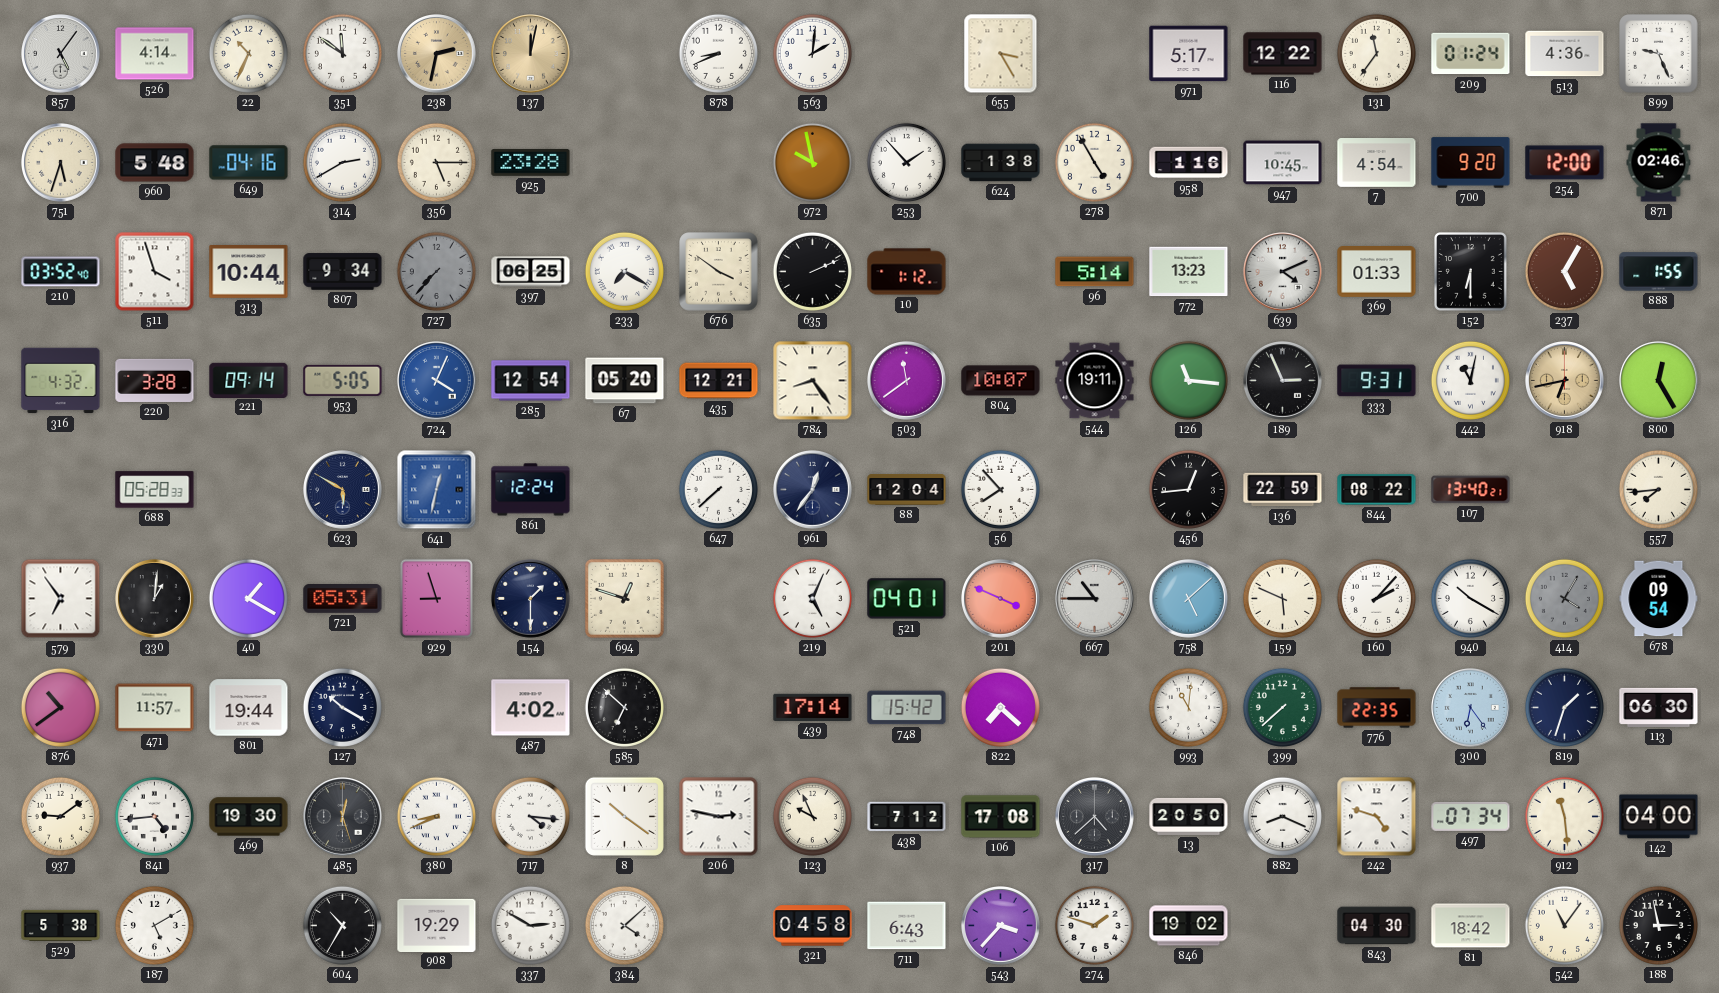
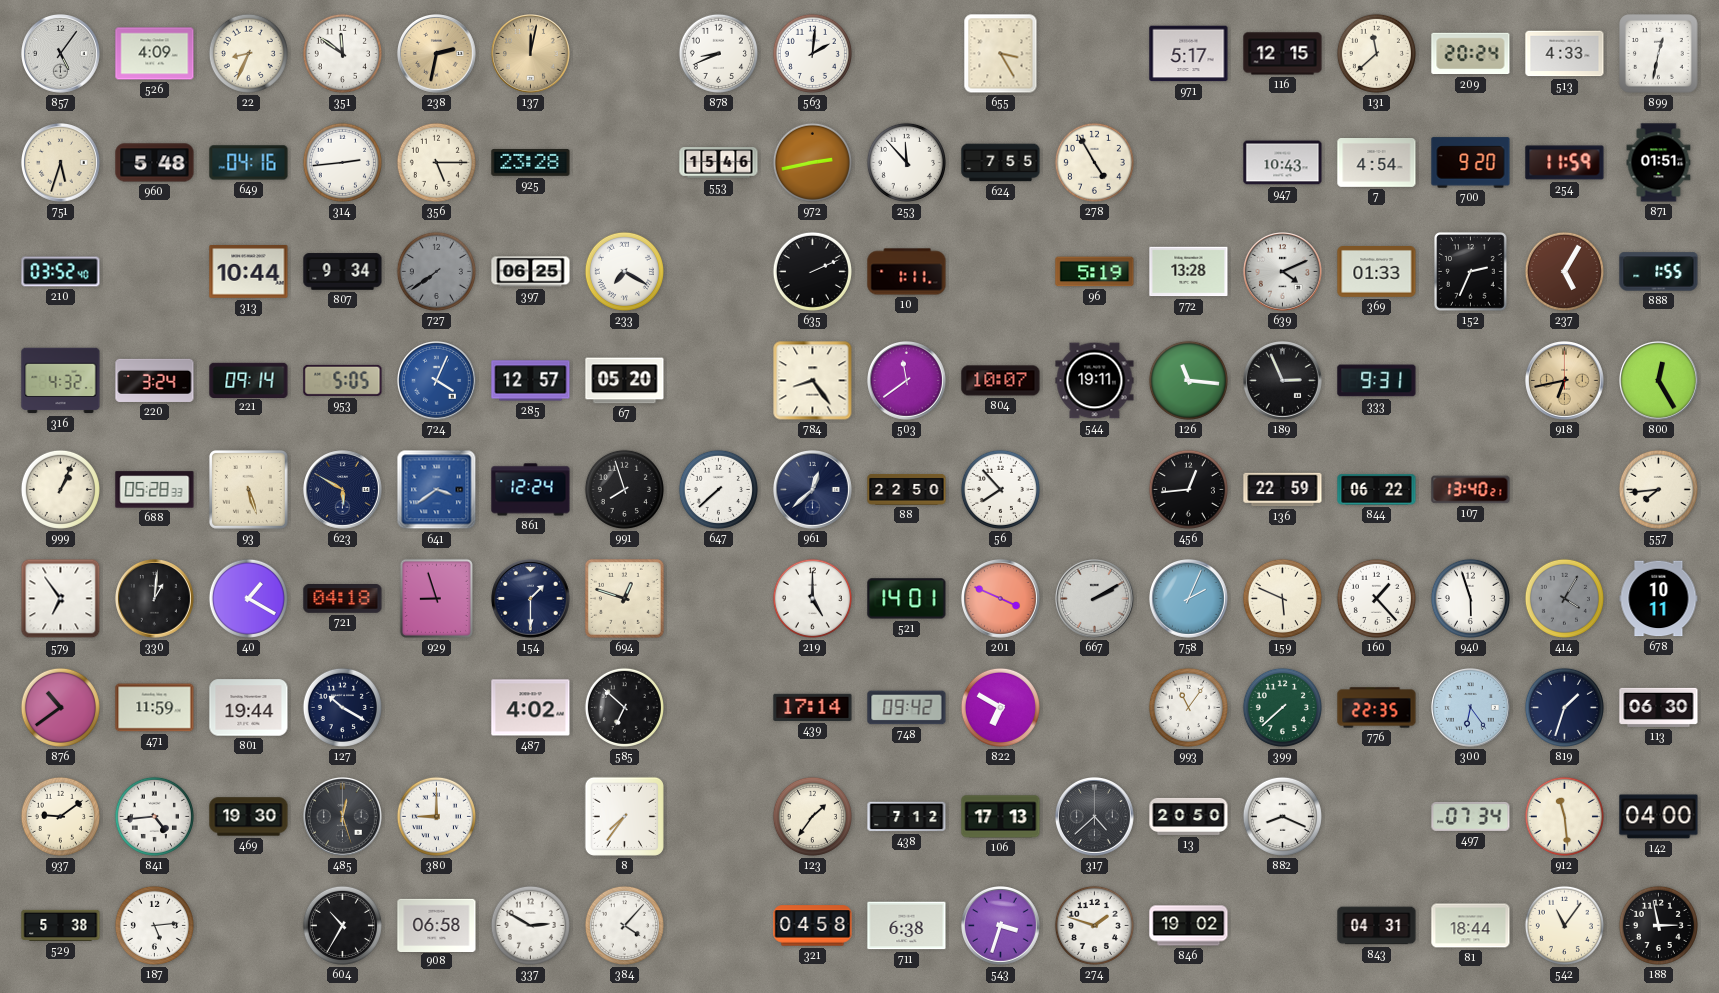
526: 4:14 -> 4:09
22: 10:34 -> 8:34
116: 12:22 -> 12:15
131: 11:36 -> 11:38
209: 01:24 -> 20:24
513: 4:36 -> 4:33
899: 9:26 -> 12:32
314: 2:40 -> 2:44
553: none -> 15:46
972: 9:58 -> 2:43
253: 1:53 -> 11:53
624: 1:38 -> 7:55
958: 1:16 -> none
947: 10:45 -> 10:43
254: 12:00 -> 11:59
871: 02:46 -> 01:51
511: 3:57 -> none
727: 7:37 -> 7:39
676: 3:51 -> none
10: 1:12 -> 1:11
96: 5:14 -> 5:19
772: 13:23 -> 13:28
152: 6:30 -> 2:34
220: 3:28 -> 3:24
285: 12:54 -> 12:57
435: 12:21 -> none
442: 11:02 -> none
999: none -> 1:04
93: none -> 5:27
641: 12:32 -> 3:39
991: none -> 7:57
961: 12:36 -> 12:38
88: 12:04 -> 22:50
844: 08:22 -> 06:22
721: 05:31 -> 04:18
219: 5:04 -> 5:00
521: 04:01 -> 14:01
667: 10:45 -> 2:10
758: 5:08 -> 2:04
160: 2:07 -> 1:23
940: 10:20 -> 5:57
678: 09:54 -> 10:11
471: 11:57 -> 11:59
748: 15:42 -> 09:42
822: 7:22 -> 6:50
993: 11:01 -> 11:06
380: 8:41 -> 9:00
717: 4:16 -> none
8: 10:21 -> 7:36
206: 2:47 -> none
123: 9:56 -> 1:36
106: 17:08 -> 17:13
242: 4:48 -> none
187: 5:10 -> 5:14
908: 19:29 -> 06:58
384: 4:08 -> 4:07
711: 6:43 -> 6:38
543: 3:37 -> 3:33
843: 04:30 -> 04:31
81: 18:42 -> 18:44
